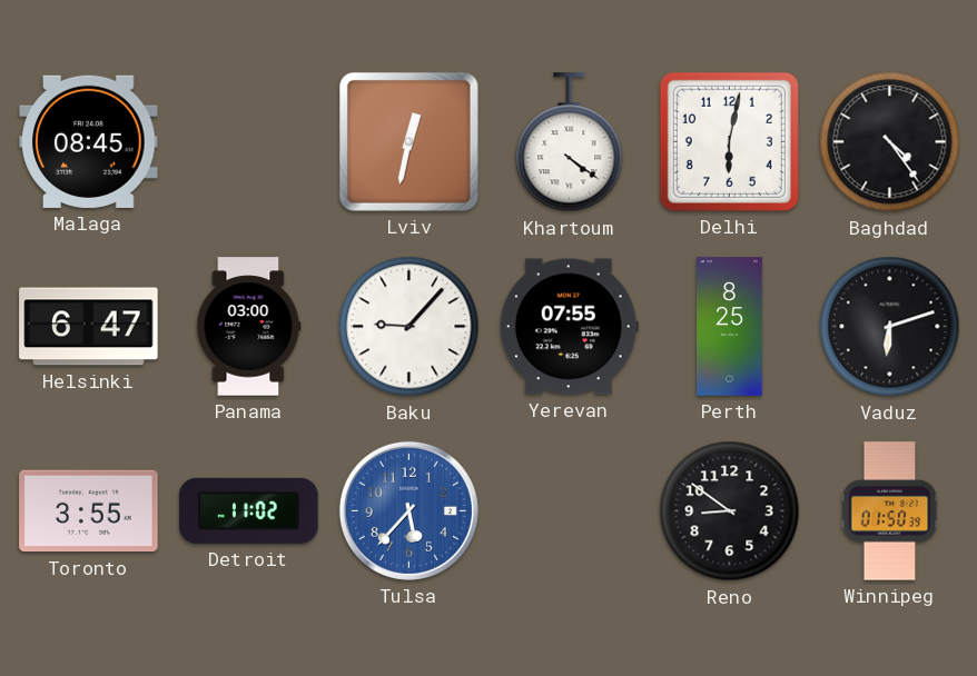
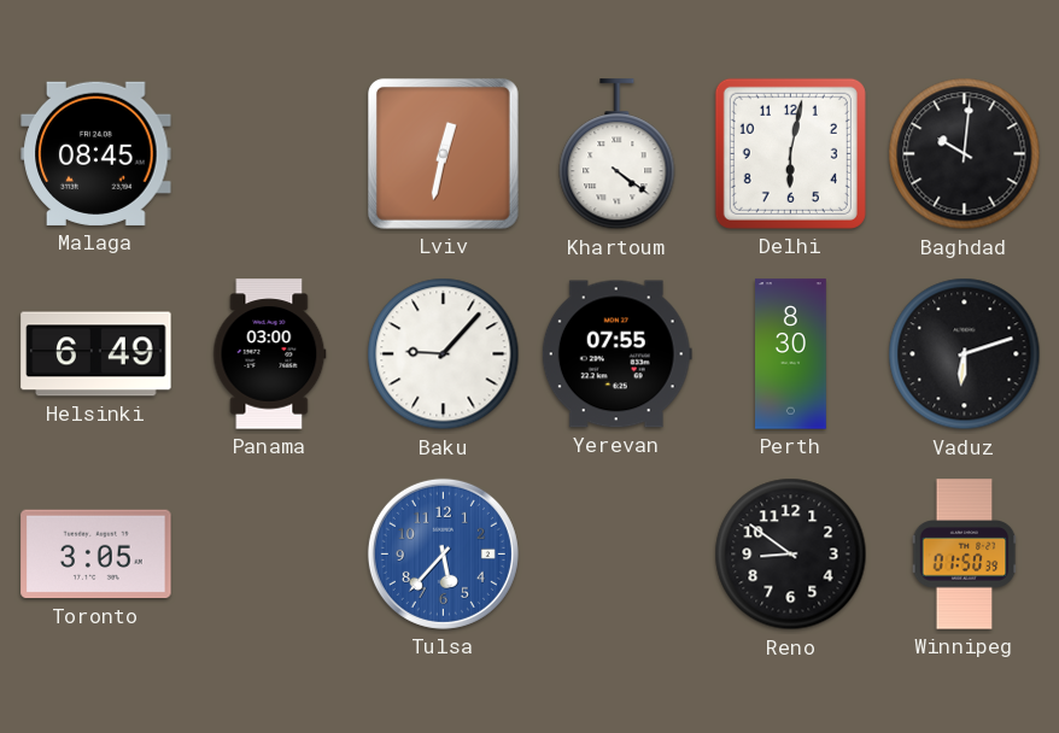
Baghdad: 4:24 -> 10:01
Helsinki: 6:47 -> 6:49
Perth: 8:25 -> 8:30
Toronto: 3:55 -> 3:05
Detroit: 11:02 -> none
